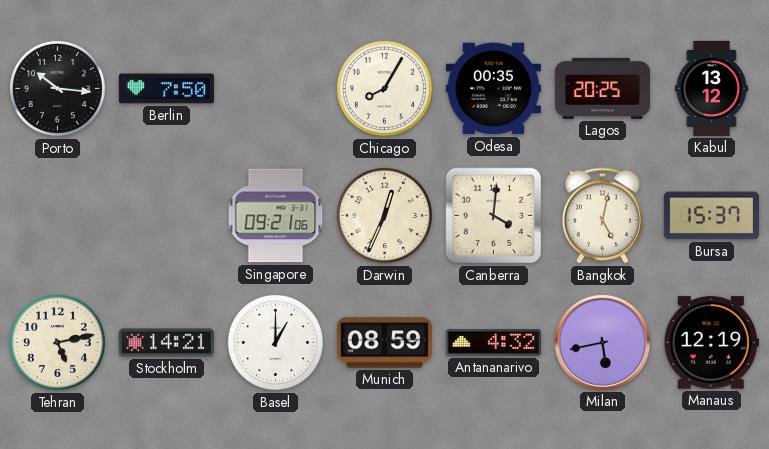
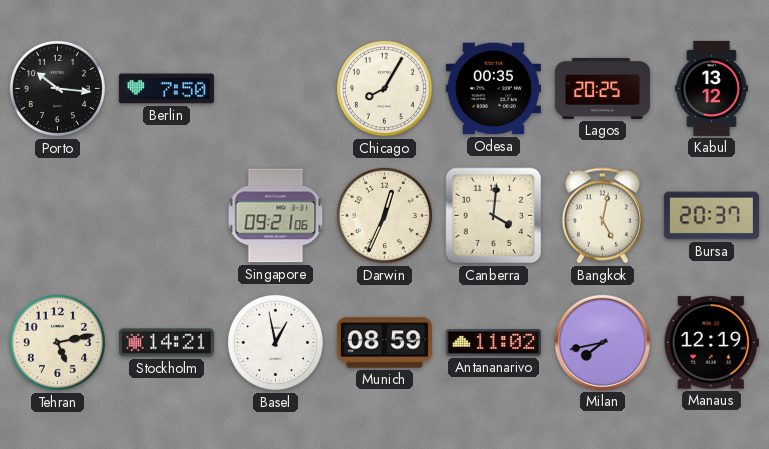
Bursa: 15:37 -> 20:37
Basel: 1:00 -> 12:58
Antananarivo: 4:32 -> 11:02
Milan: 5:43 -> 7:43
